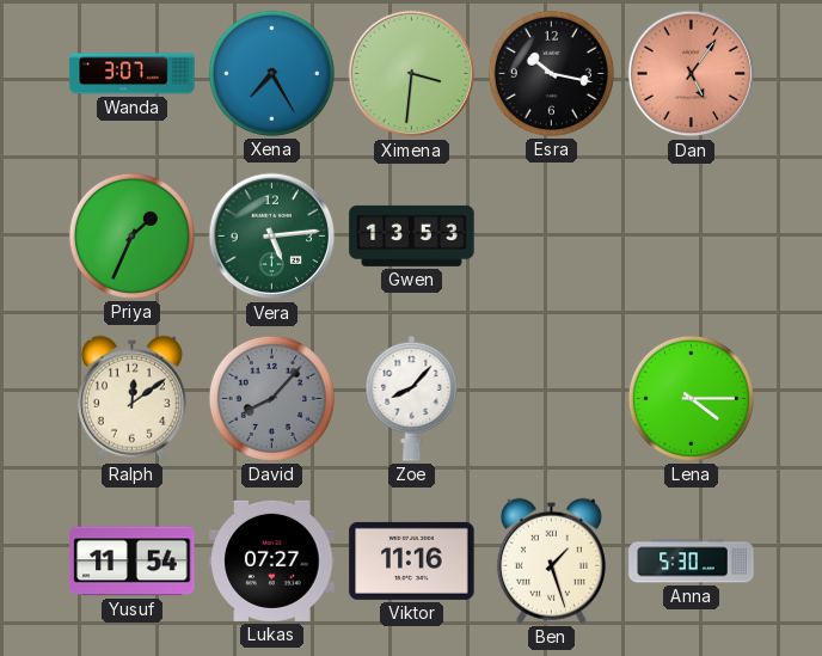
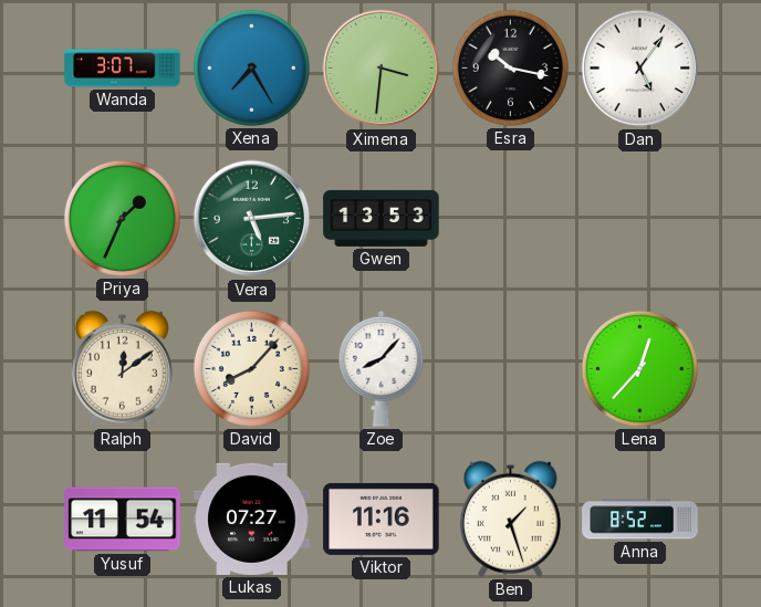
Dan dial: salmon -> white
David dial: grey -> cream
Lena: 4:15 -> 12:37
Anna: 5:30 -> 8:52
